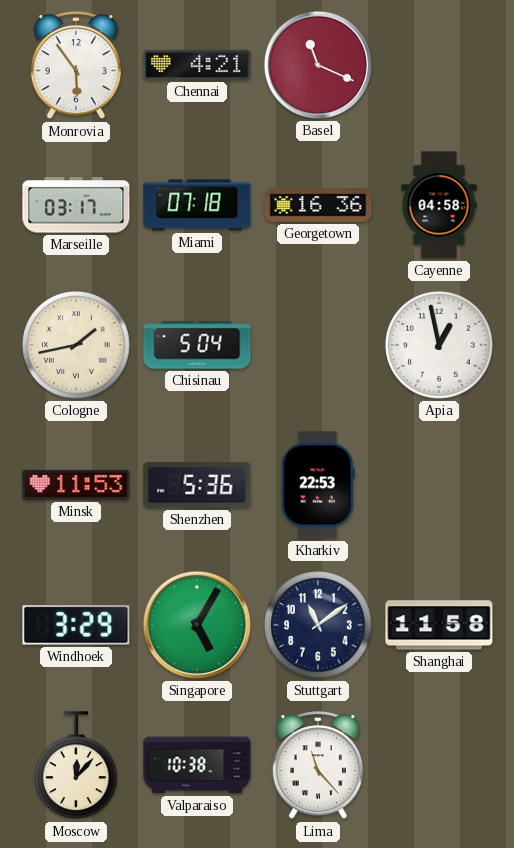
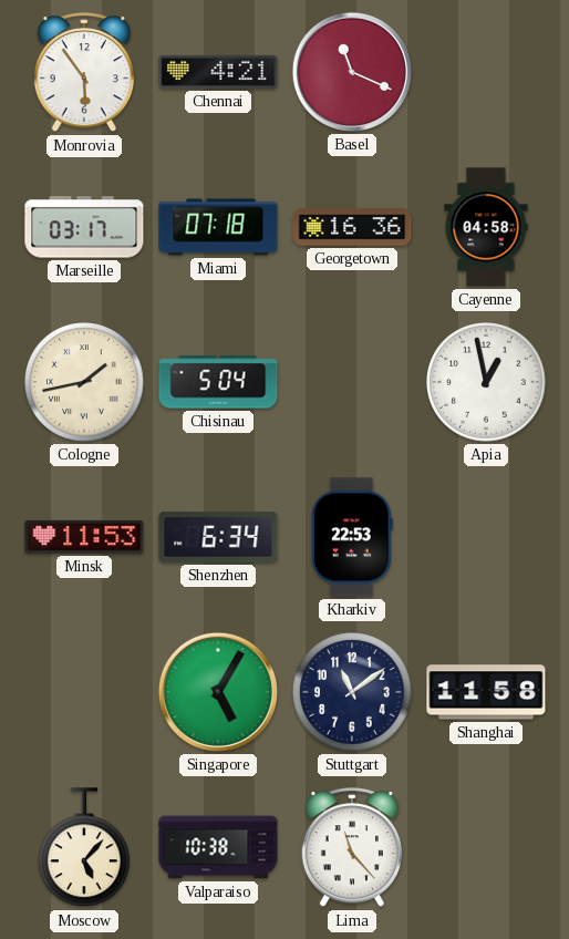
Shenzhen: 5:36 -> 6:34
Windhoek: 3:29 -> none
Moscow: 12:07 -> 5:07
